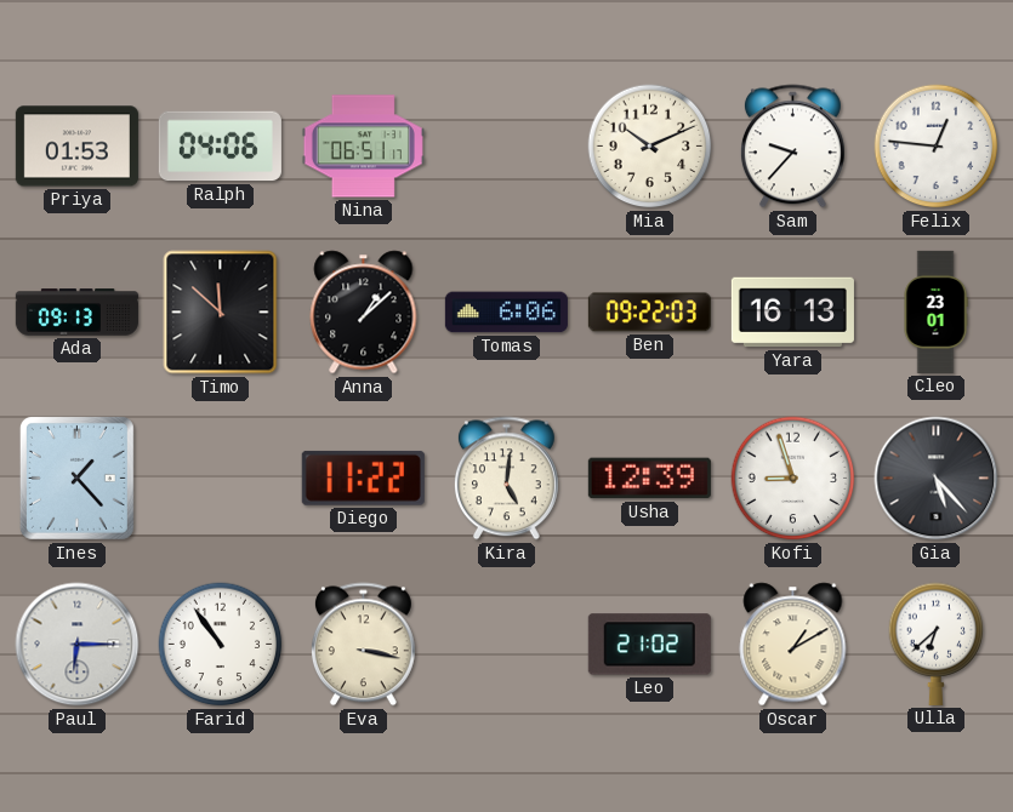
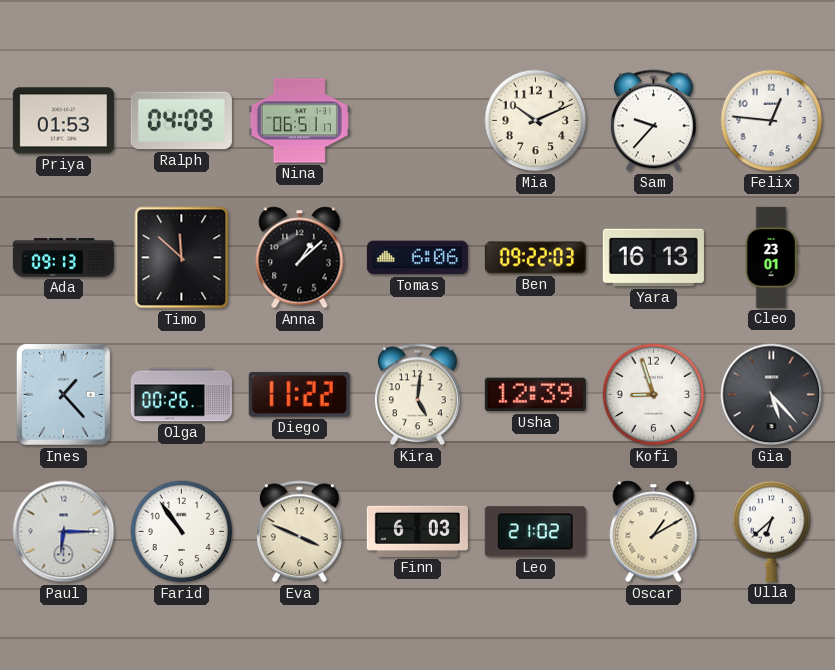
Ralph: 04:06 -> 04:09
Olga: none -> 00:26
Eva: 3:17 -> 3:49
Finn: none -> 6:03
